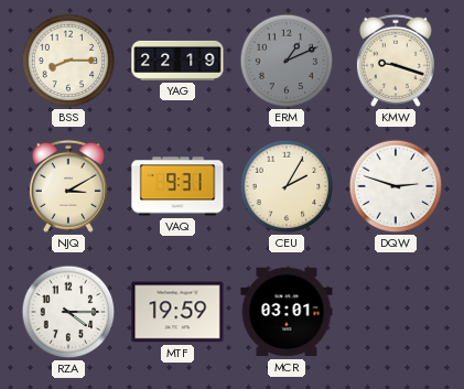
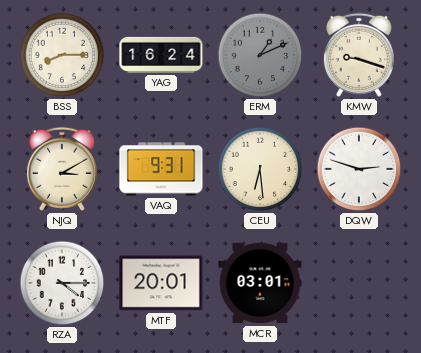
YAG: 22:19 -> 16:24
CEU: 2:05 -> 6:29
MTF: 19:59 -> 20:01
